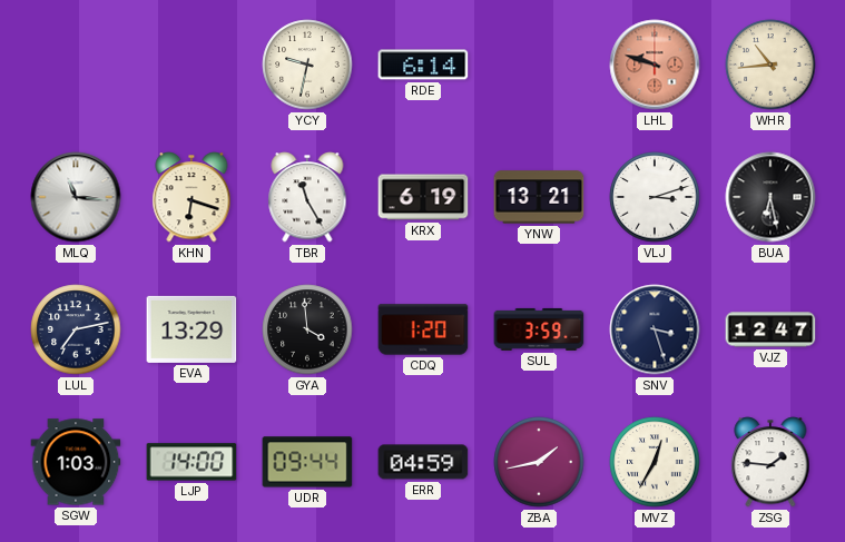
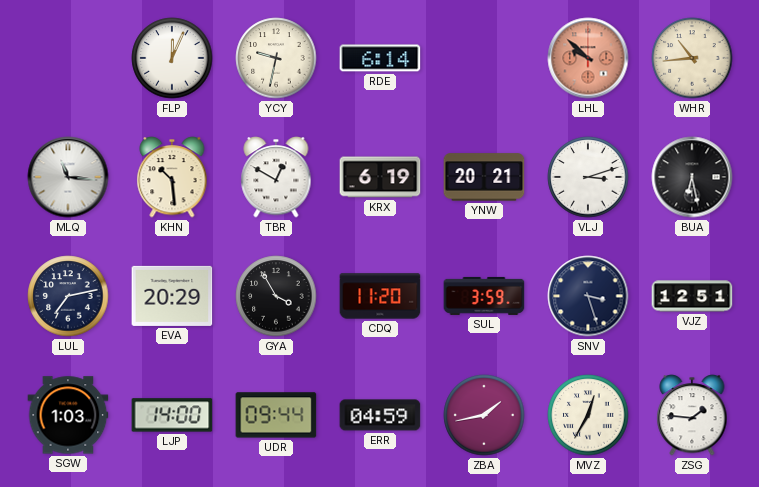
FLP: none -> 12:04
LHL: 9:48 -> 9:52
KHN: 6:18 -> 10:29
TBR: 11:25 -> 12:50
YNW: 13:21 -> 20:21
EVA: 13:29 -> 20:29
GYA: 3:59 -> 3:55
CDQ: 1:20 -> 11:20
VJZ: 12:47 -> 12:51
